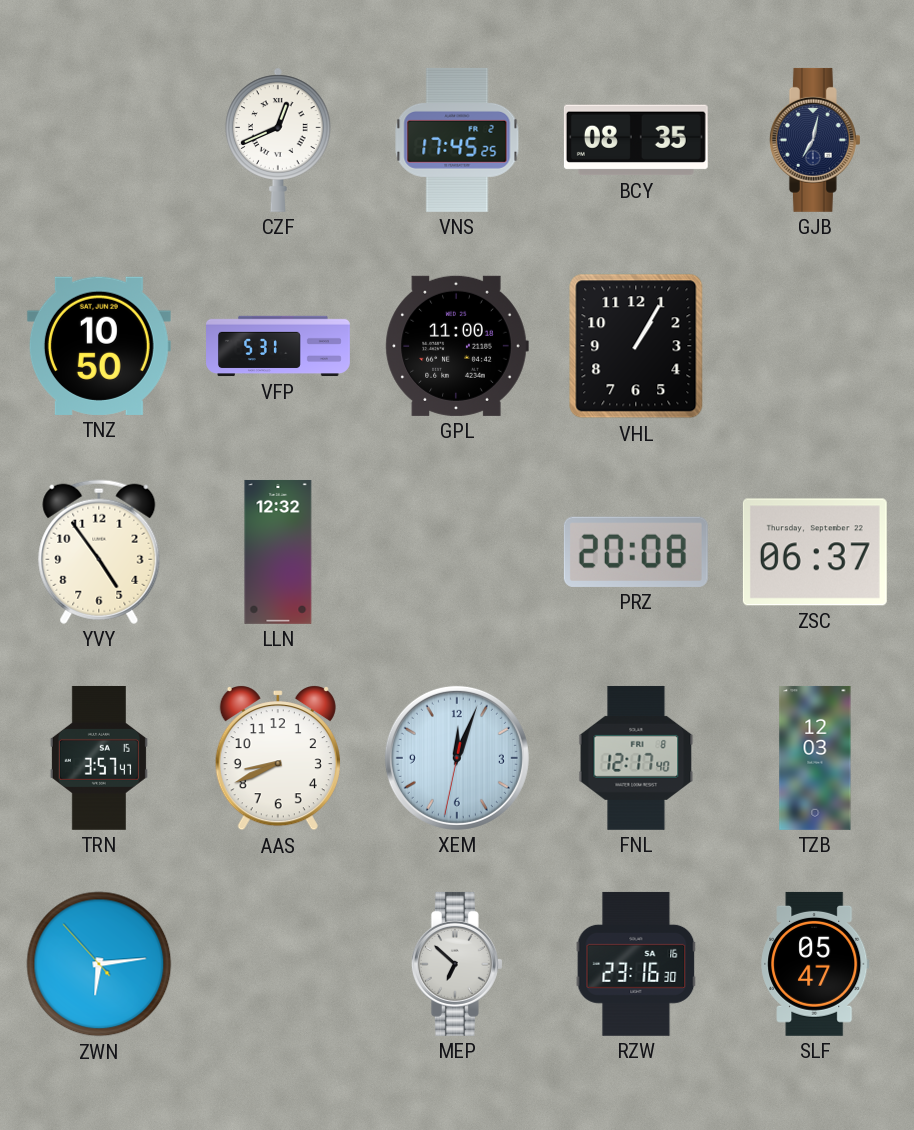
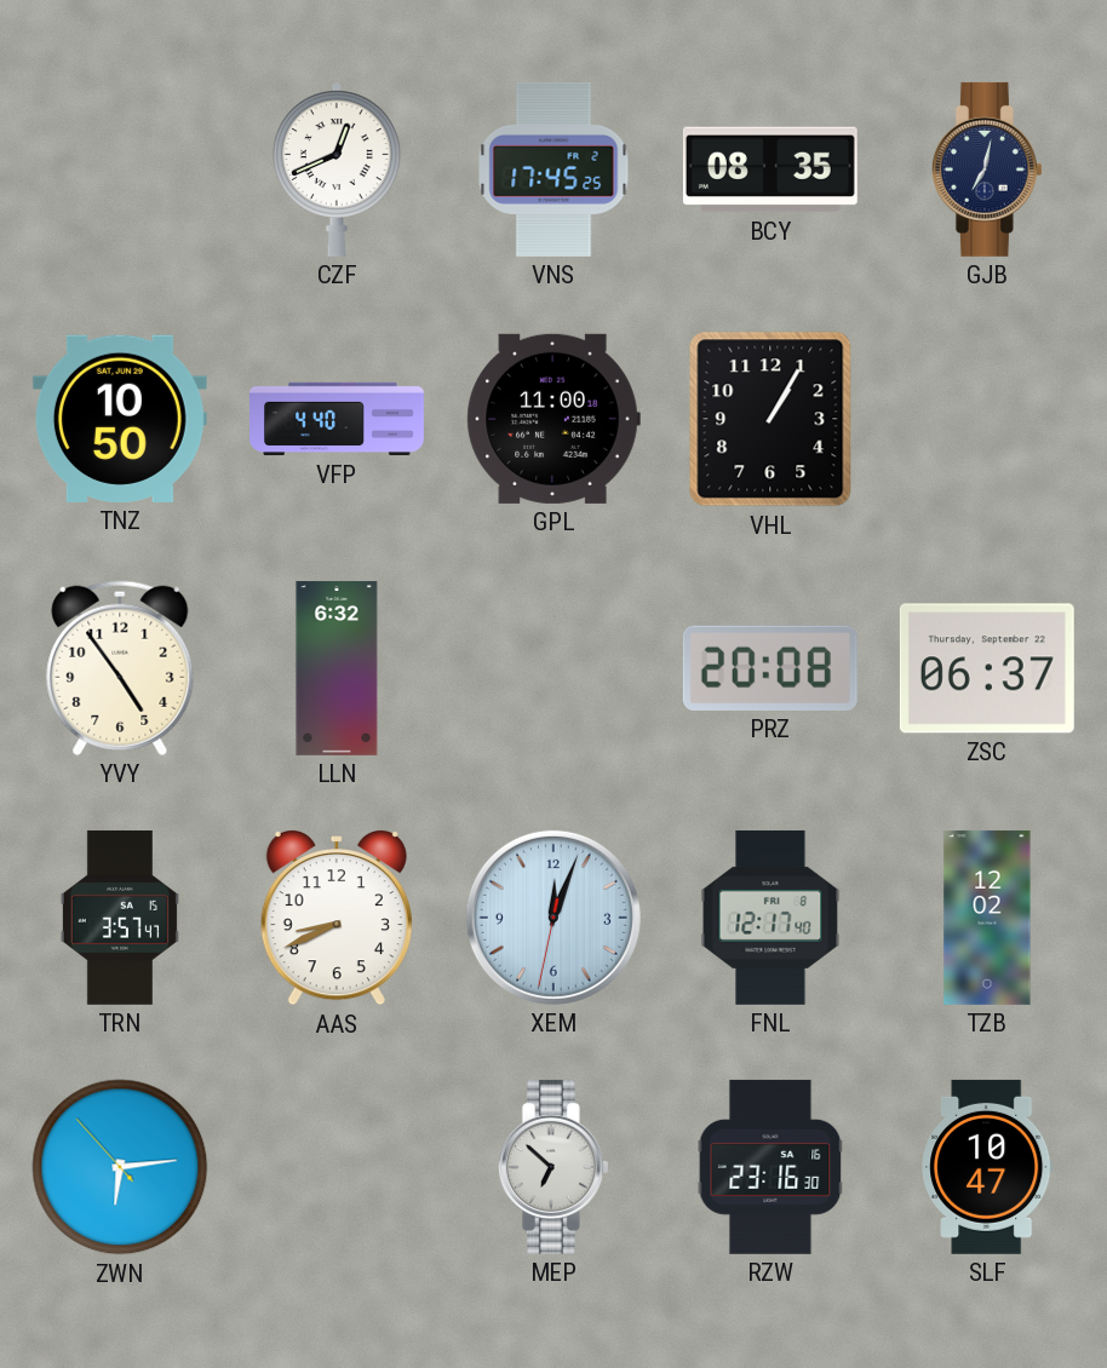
VFP: 5:31 -> 4:40
LLN: 12:32 -> 6:32
TZB: 12:03 -> 12:02
SLF: 05:47 -> 10:47
